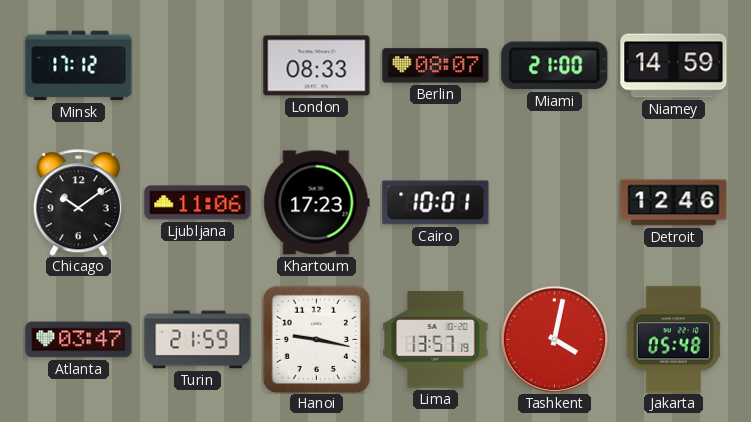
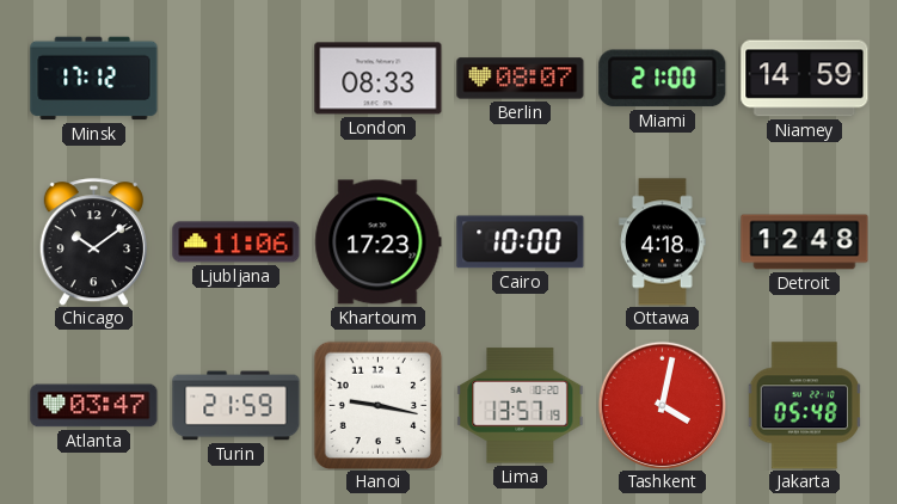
Cairo: 10:01 -> 10:00
Ottawa: none -> 4:18
Detroit: 12:46 -> 12:48
